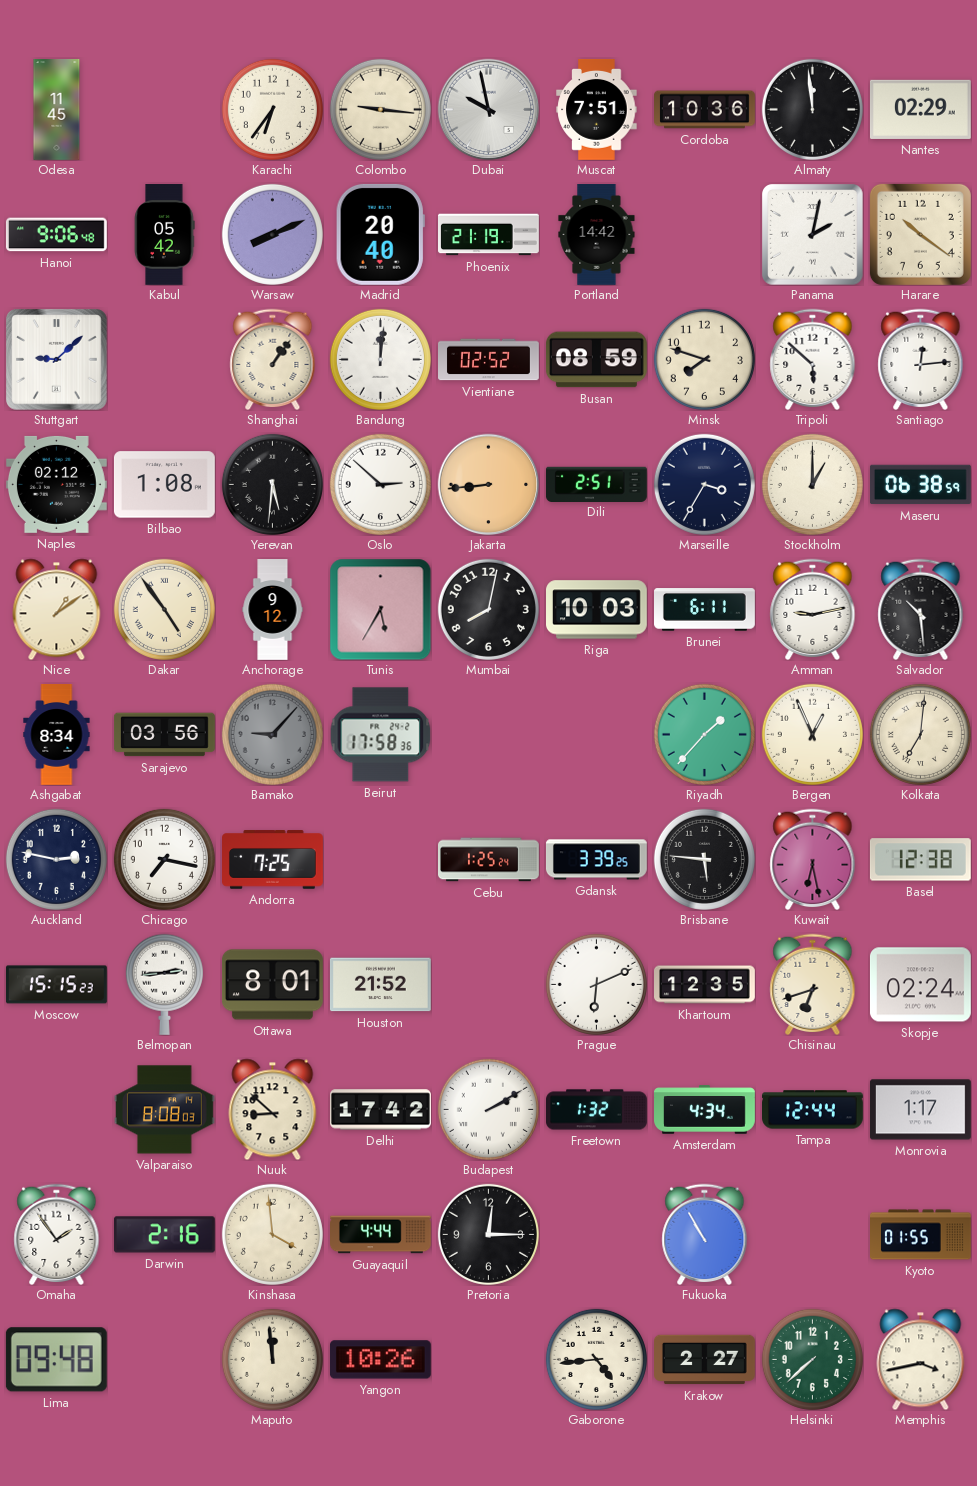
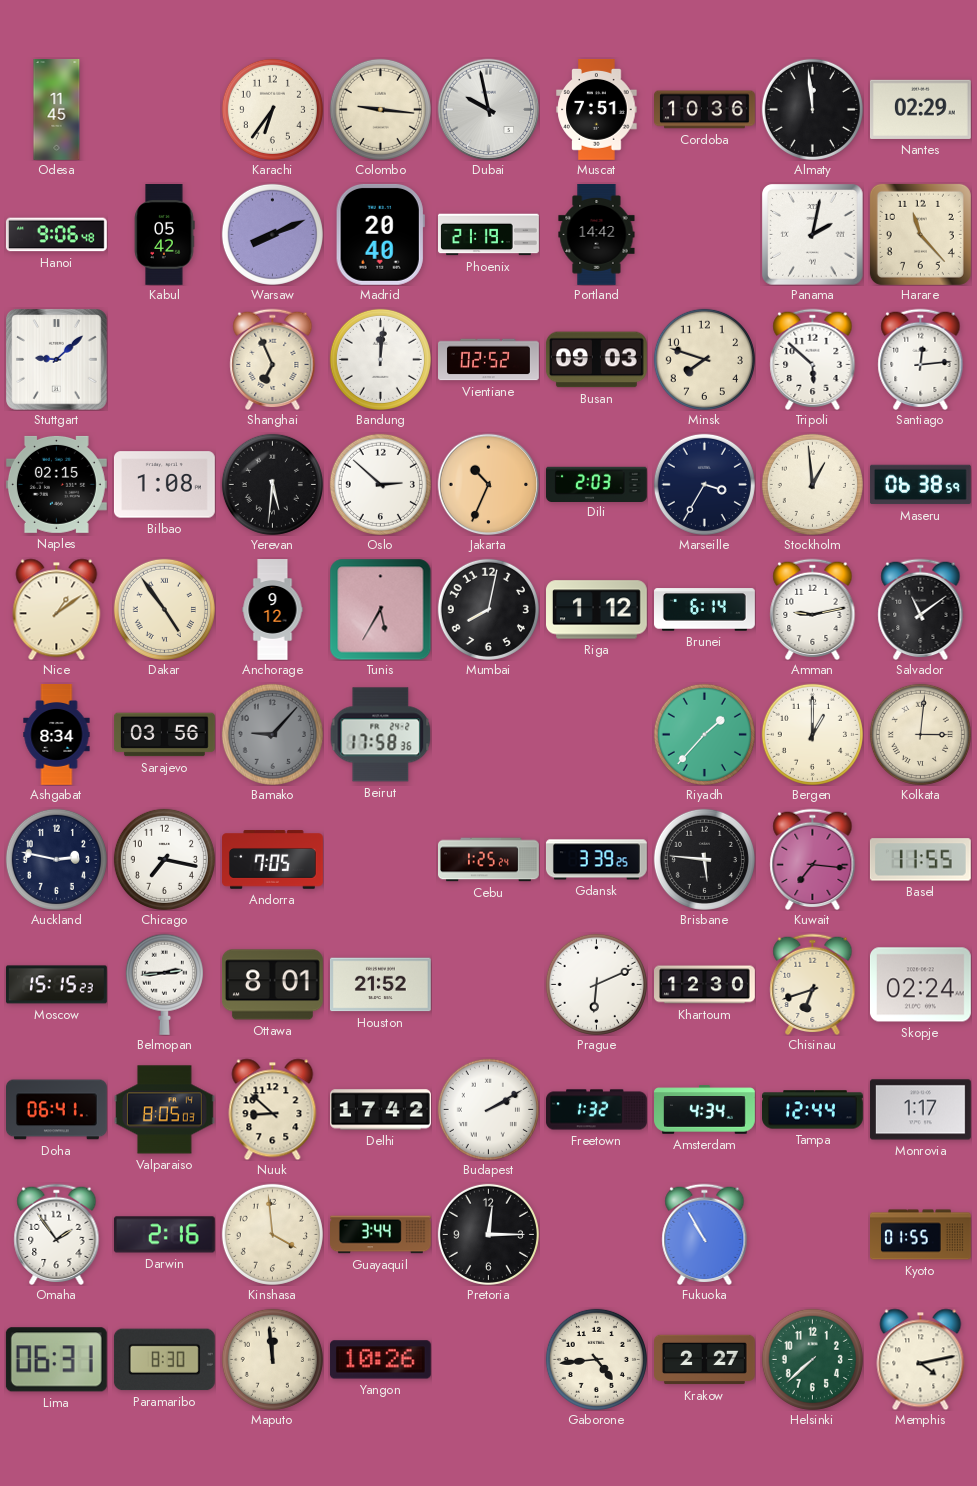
Harare: 10:21 -> 11:23
Shanghai: 1:06 -> 6:56
Busan: 08:59 -> 09:03
Naples: 02:12 -> 02:15
Jakarta: 8:44 -> 10:34
Dili: 2:51 -> 2:03
Stockholm: 1:00 -> 12:59
Riga: 10:03 -> 1:12
Brunei: 6:11 -> 6:14
Salvador: 10:29 -> 11:09
Bergen: 12:56 -> 1:00
Kolkata: 7:01 -> 3:01
Andorra: 7:25 -> 7:05
Kuwait: 6:28 -> 7:16
Basel: 12:38 -> 11:55
Khartoum: 12:35 -> 12:30
Doha: none -> 06:41
Valparaiso: 8:08 -> 8:05
Guayaquil: 4:44 -> 3:44
Lima: 09:48 -> 06:31
Paramaribo: none -> 8:30
Memphis: 3:43 -> 4:13
